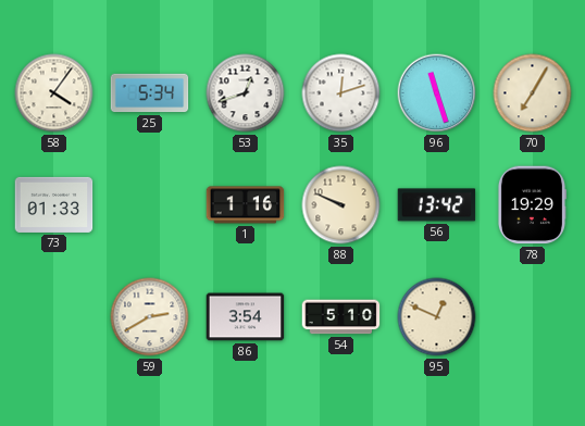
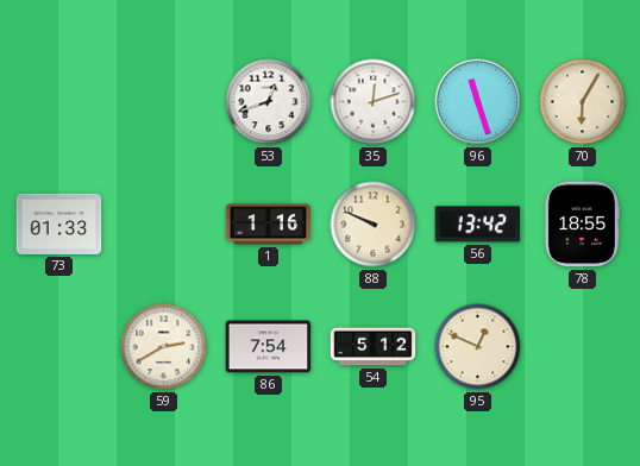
58: 4:06 -> none
25: 5:34 -> none
70: 7:05 -> 6:05
78: 19:29 -> 18:55
86: 3:54 -> 7:54
54: 5:10 -> 5:12
